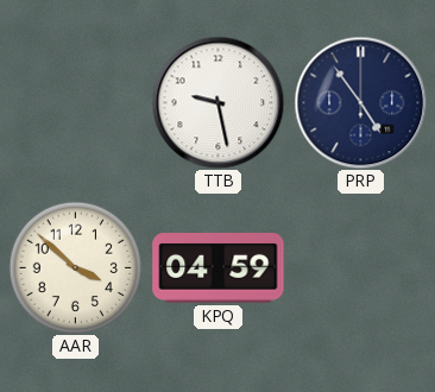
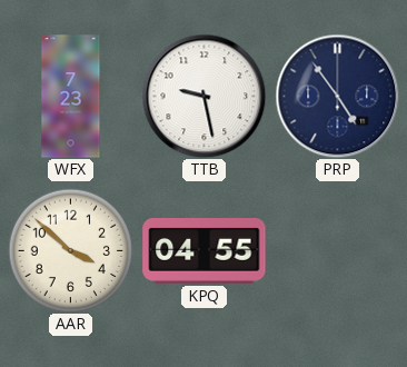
WFX: none -> 7:23
KPQ: 04:59 -> 04:55
